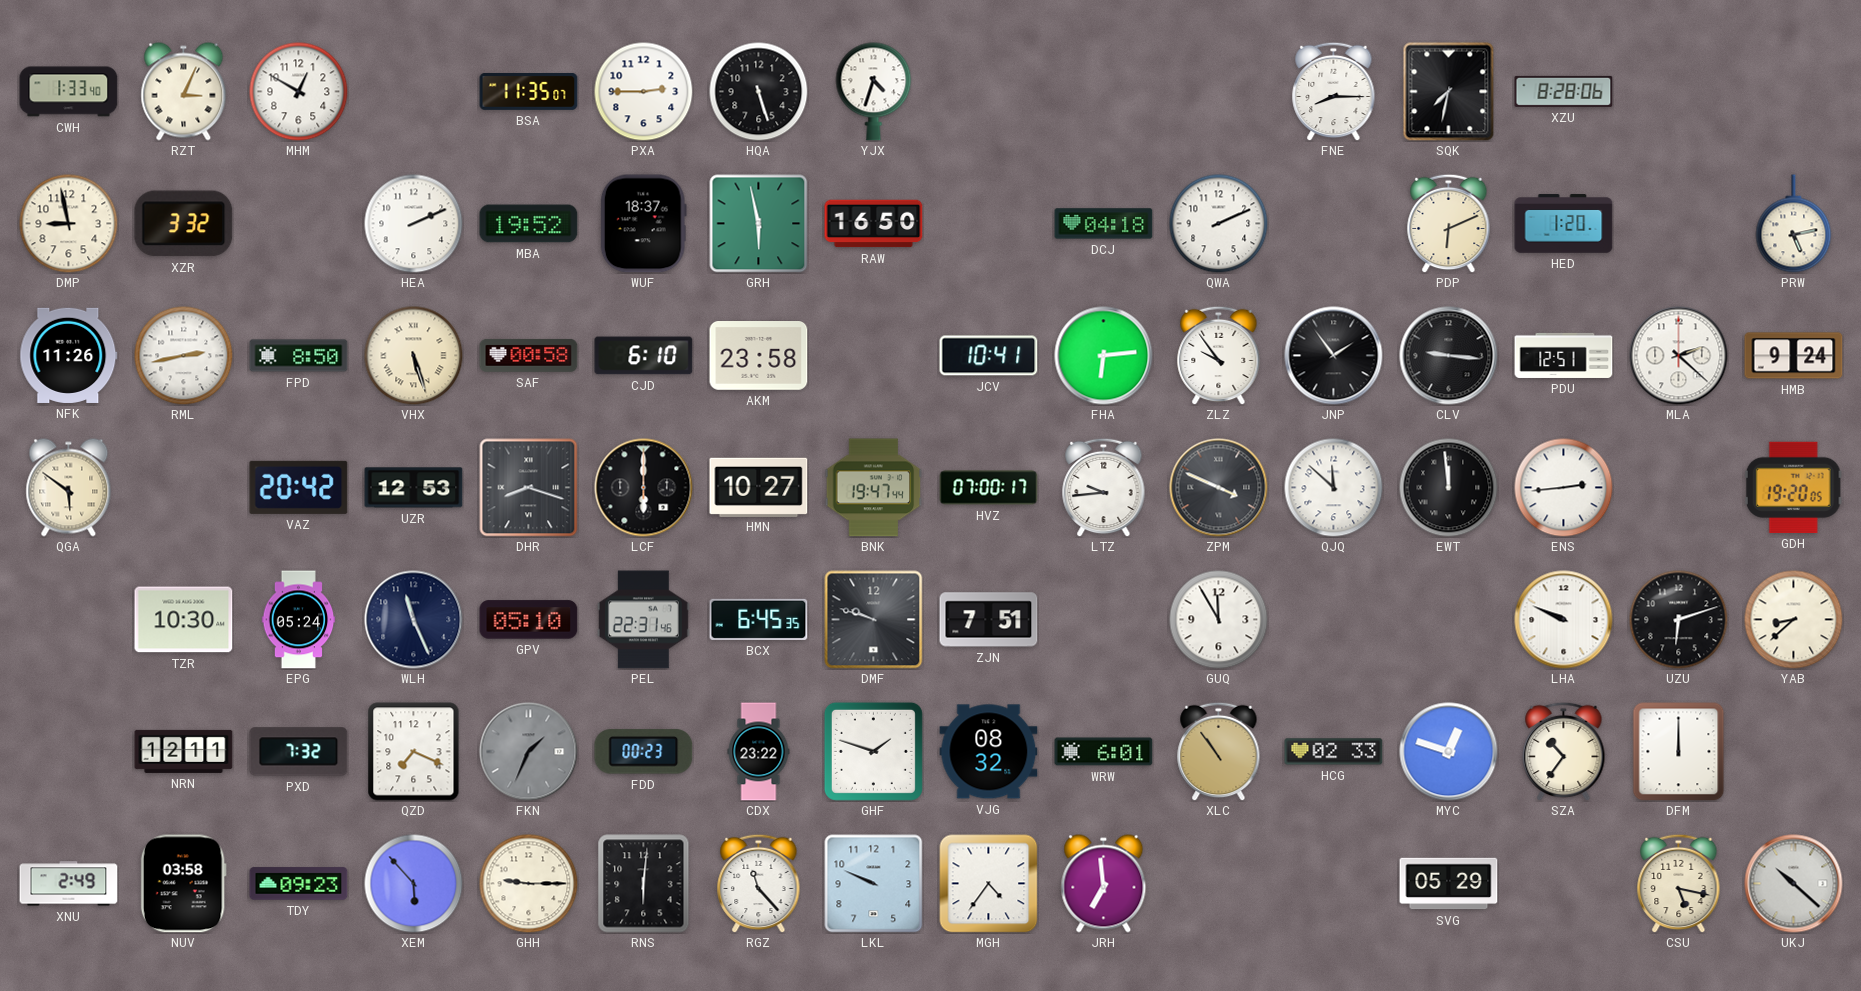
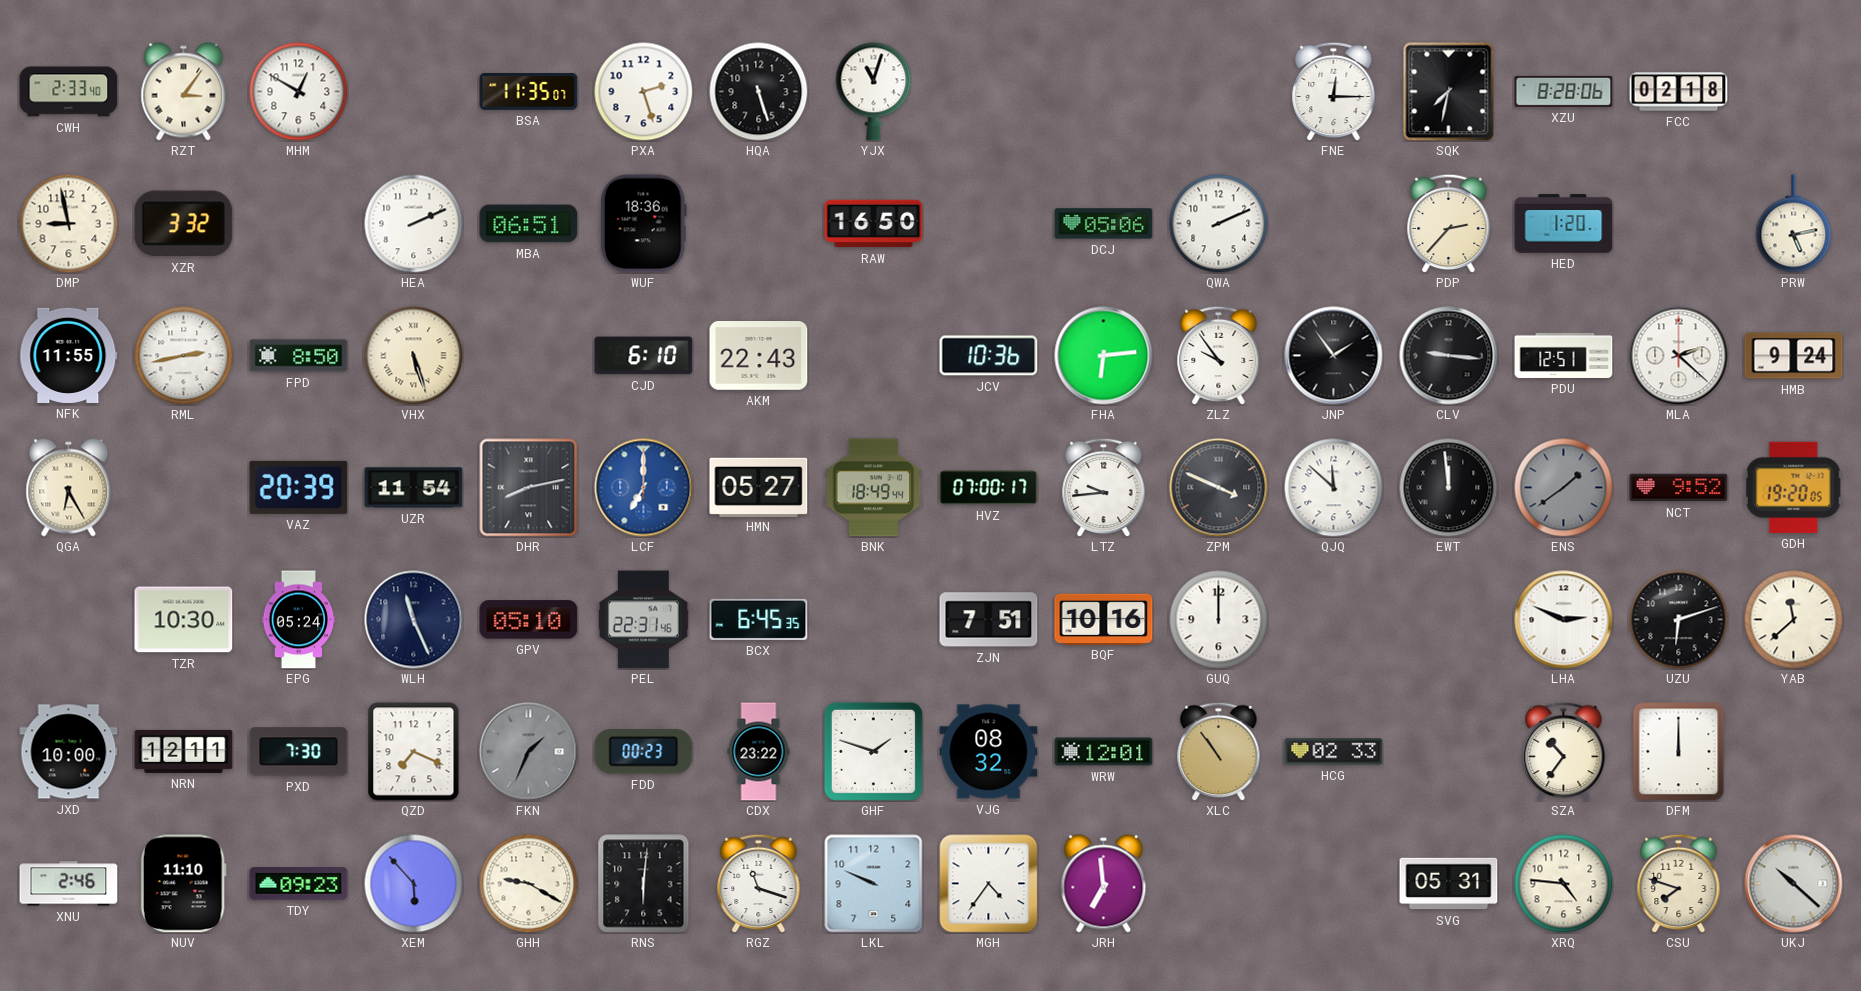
CWH: 1:33 -> 2:33
RZT: 3:04 -> 3:06
PXA: 2:45 -> 2:27
YJX: 4:33 -> 11:03
FNE: 8:15 -> 12:15
FCC: none -> 02:18
MBA: 19:52 -> 06:51
WUF: 18:37 -> 18:36
GRH: 5:58 -> none
DCJ: 04:18 -> 05:06
PDP: 6:11 -> 2:37
NFK: 11:26 -> 11:55
SAF: 00:58 -> none
AKM: 23:58 -> 22:43
JCV: 10:41 -> 10:36
QGA: 5:51 -> 6:25
VAZ: 20:42 -> 20:39
UZR: 12:53 -> 11:54
DHR: 8:18 -> 8:13
LCF: 6:00 -> 7:00
LCF dial: black -> blue
HMN: 10:27 -> 05:27
BNK: 19:47 -> 18:49
ENS: 2:44 -> 1:39
ENS dial: white -> grey
NCT: none -> 9:52
DMF: 9:48 -> none
BQF: none -> 10:16
GUQ: 11:55 -> 12:00
LHA: 9:49 -> 2:49
YAB: 8:38 -> 11:38
JXD: none -> 10:00
PXD: 7:32 -> 7:30
WRW: 6:01 -> 12:01
MYC: 12:48 -> none
XNU: 2:49 -> 2:46
NUV: 03:58 -> 11:10
GHH: 9:15 -> 9:20
RGZ: 11:23 -> 11:18
SVG: 05:29 -> 05:31
XRQ: none -> 4:46
CSU: 5:17 -> 7:48
